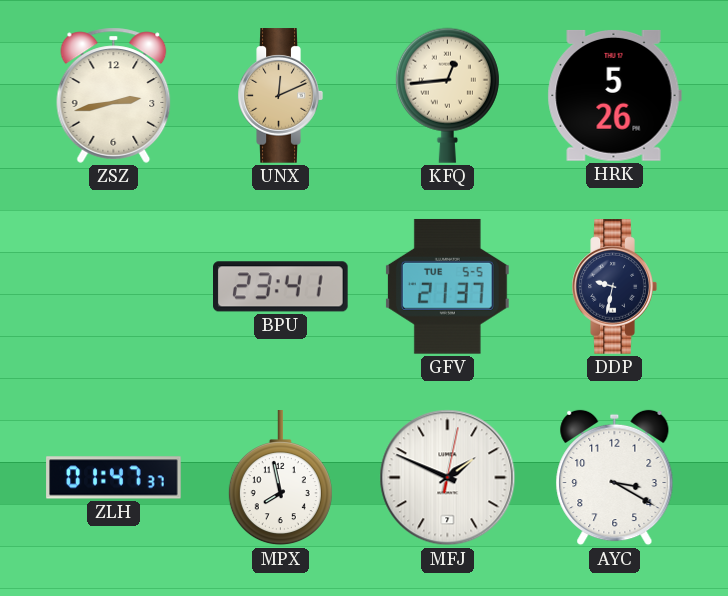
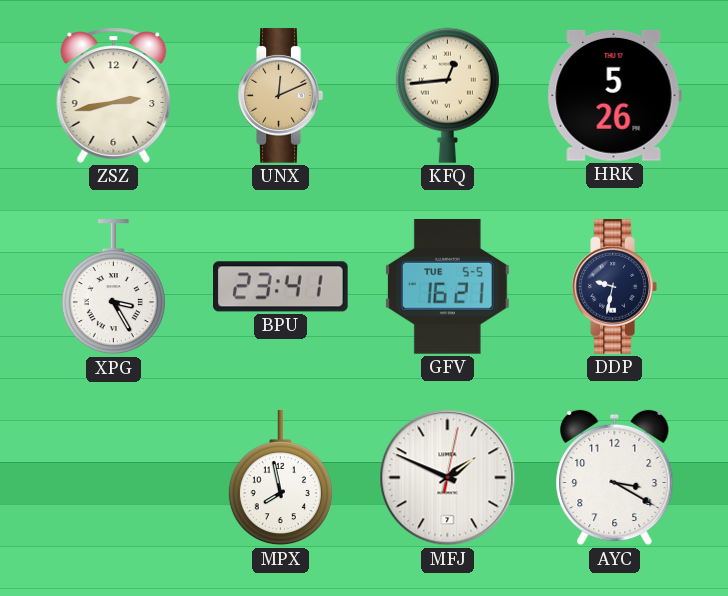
XPG: none -> 3:25
GFV: 21:37 -> 16:21
ZLH: 01:47 -> none
